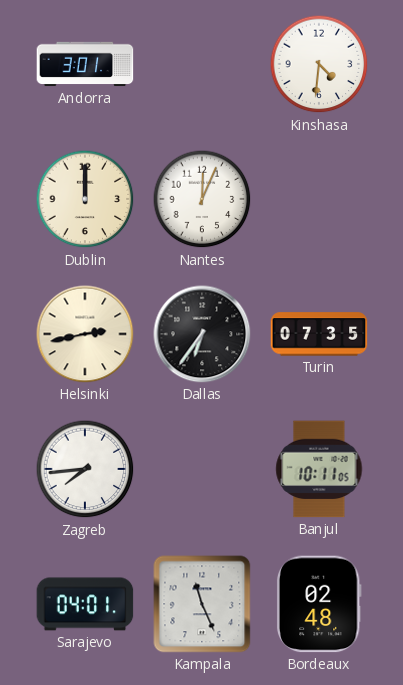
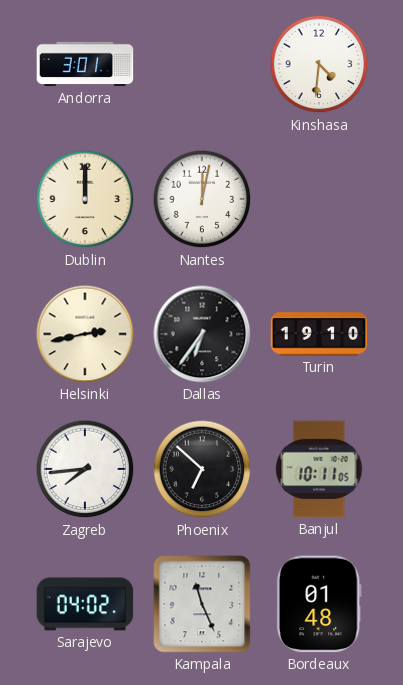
Nantes: 12:04 -> 12:02
Turin: 07:35 -> 19:10
Phoenix: none -> 6:52
Sarajevo: 04:01 -> 04:02
Bordeaux: 02:48 -> 01:48
